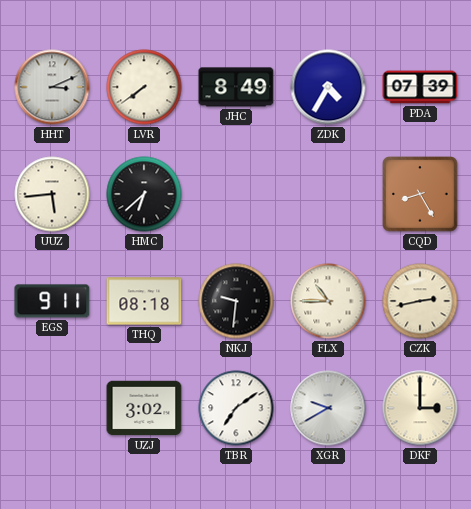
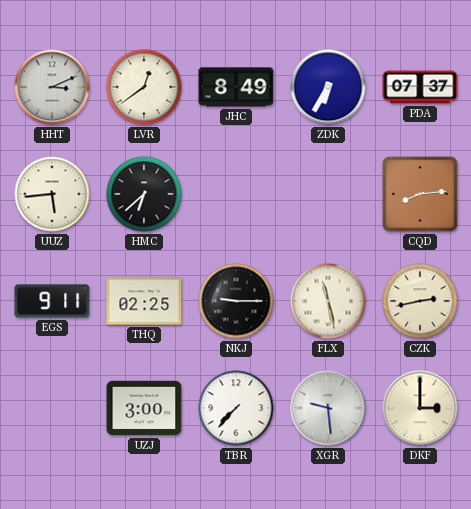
LVR: 7:39 -> 12:39
ZDK: 4:35 -> 6:35
PDA: 07:39 -> 07:37
CQD: 8:25 -> 8:14
THQ: 08:18 -> 02:25
NKJ: 9:31 -> 9:15
FLX: 10:45 -> 11:28
UZJ: 3:02 -> 3:00
TBR: 7:09 -> 7:37
XGR: 9:40 -> 9:29
